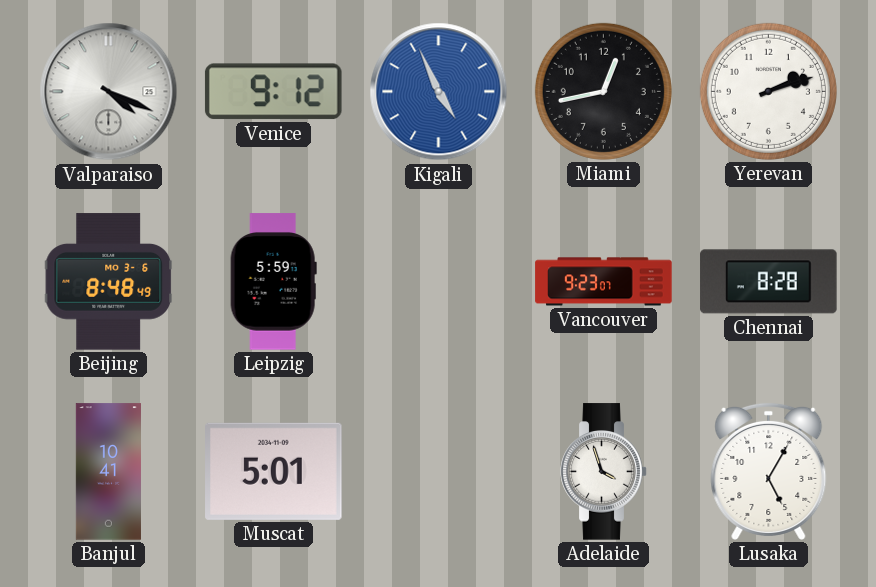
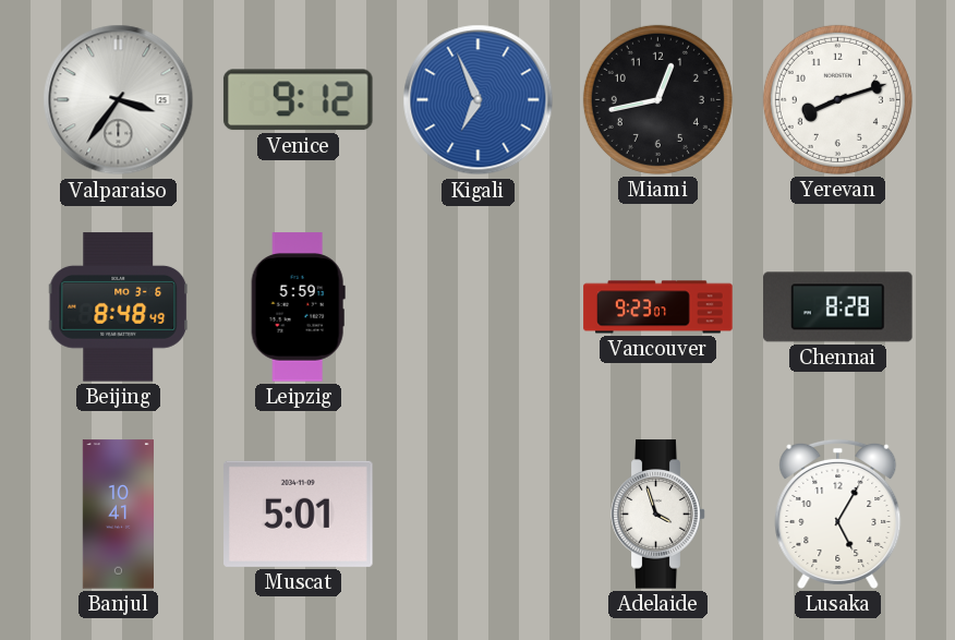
Valparaiso: 4:19 -> 3:36
Kigali: 4:56 -> 6:56
Yerevan: 2:12 -> 8:12
